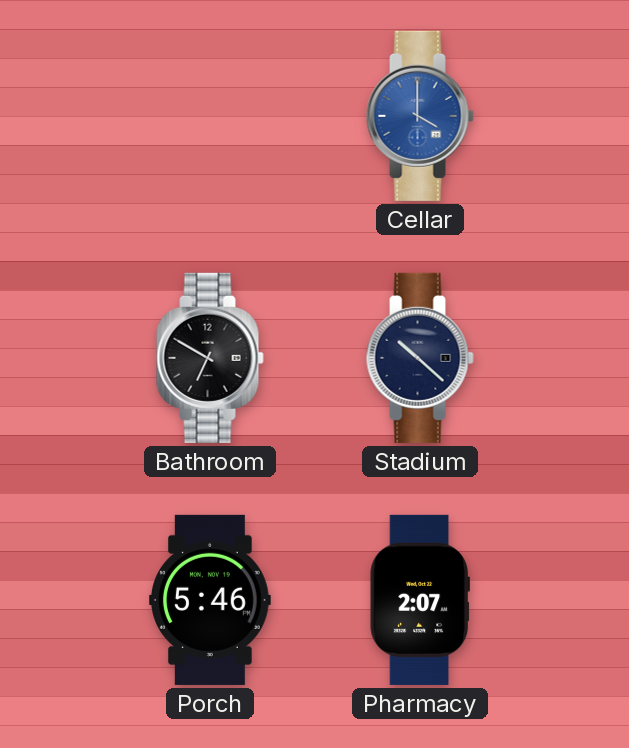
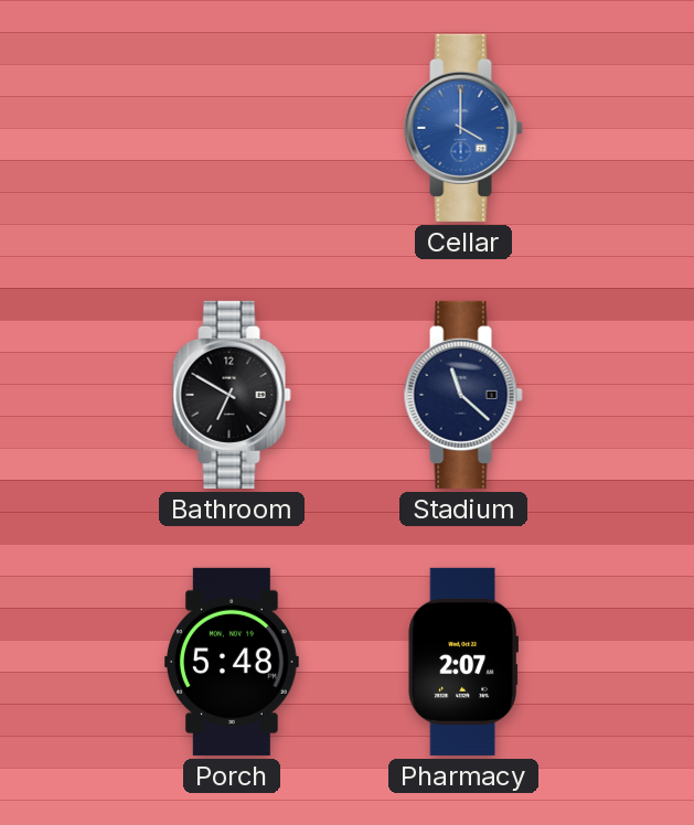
Stadium: 10:22 -> 11:22
Porch: 5:46 -> 5:48
